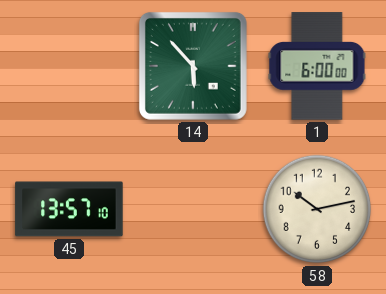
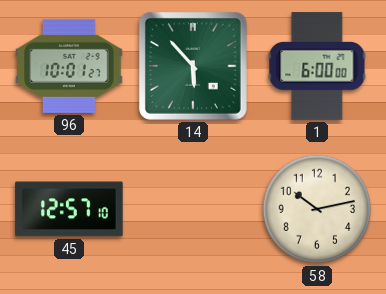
96: none -> 10:01
45: 13:57 -> 12:57
